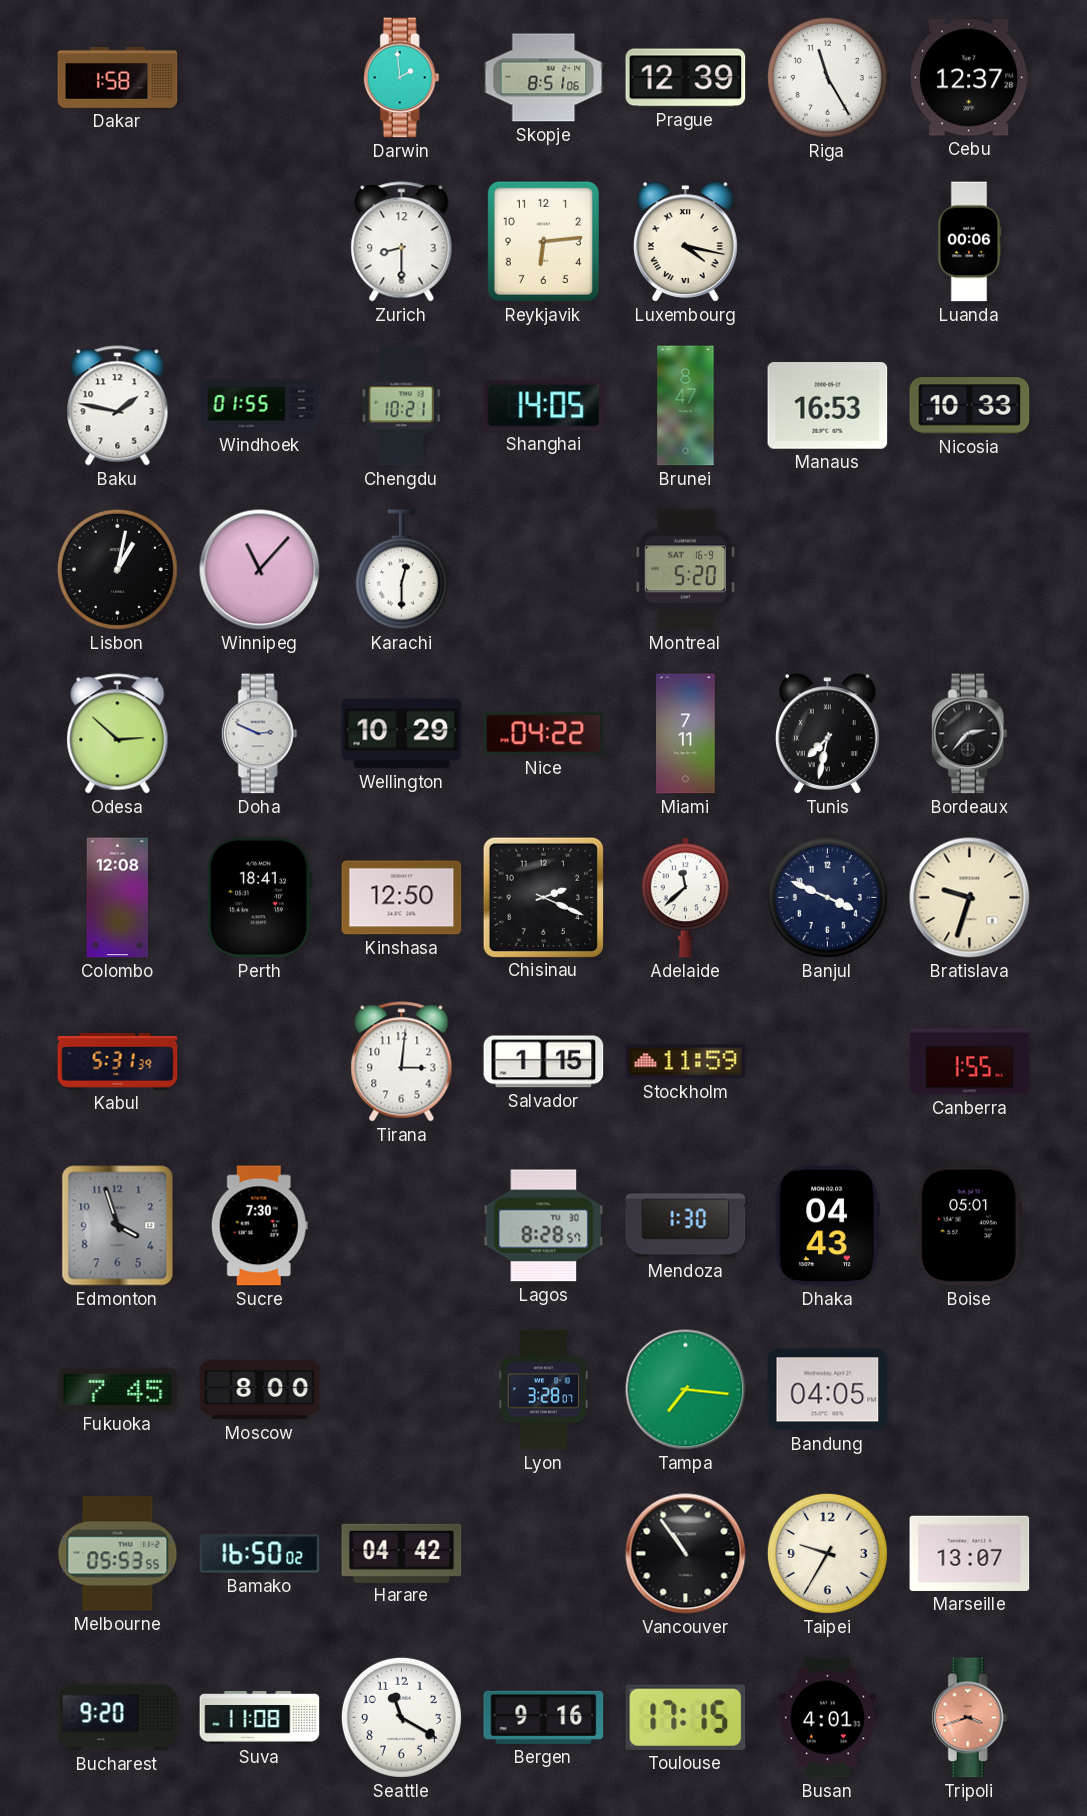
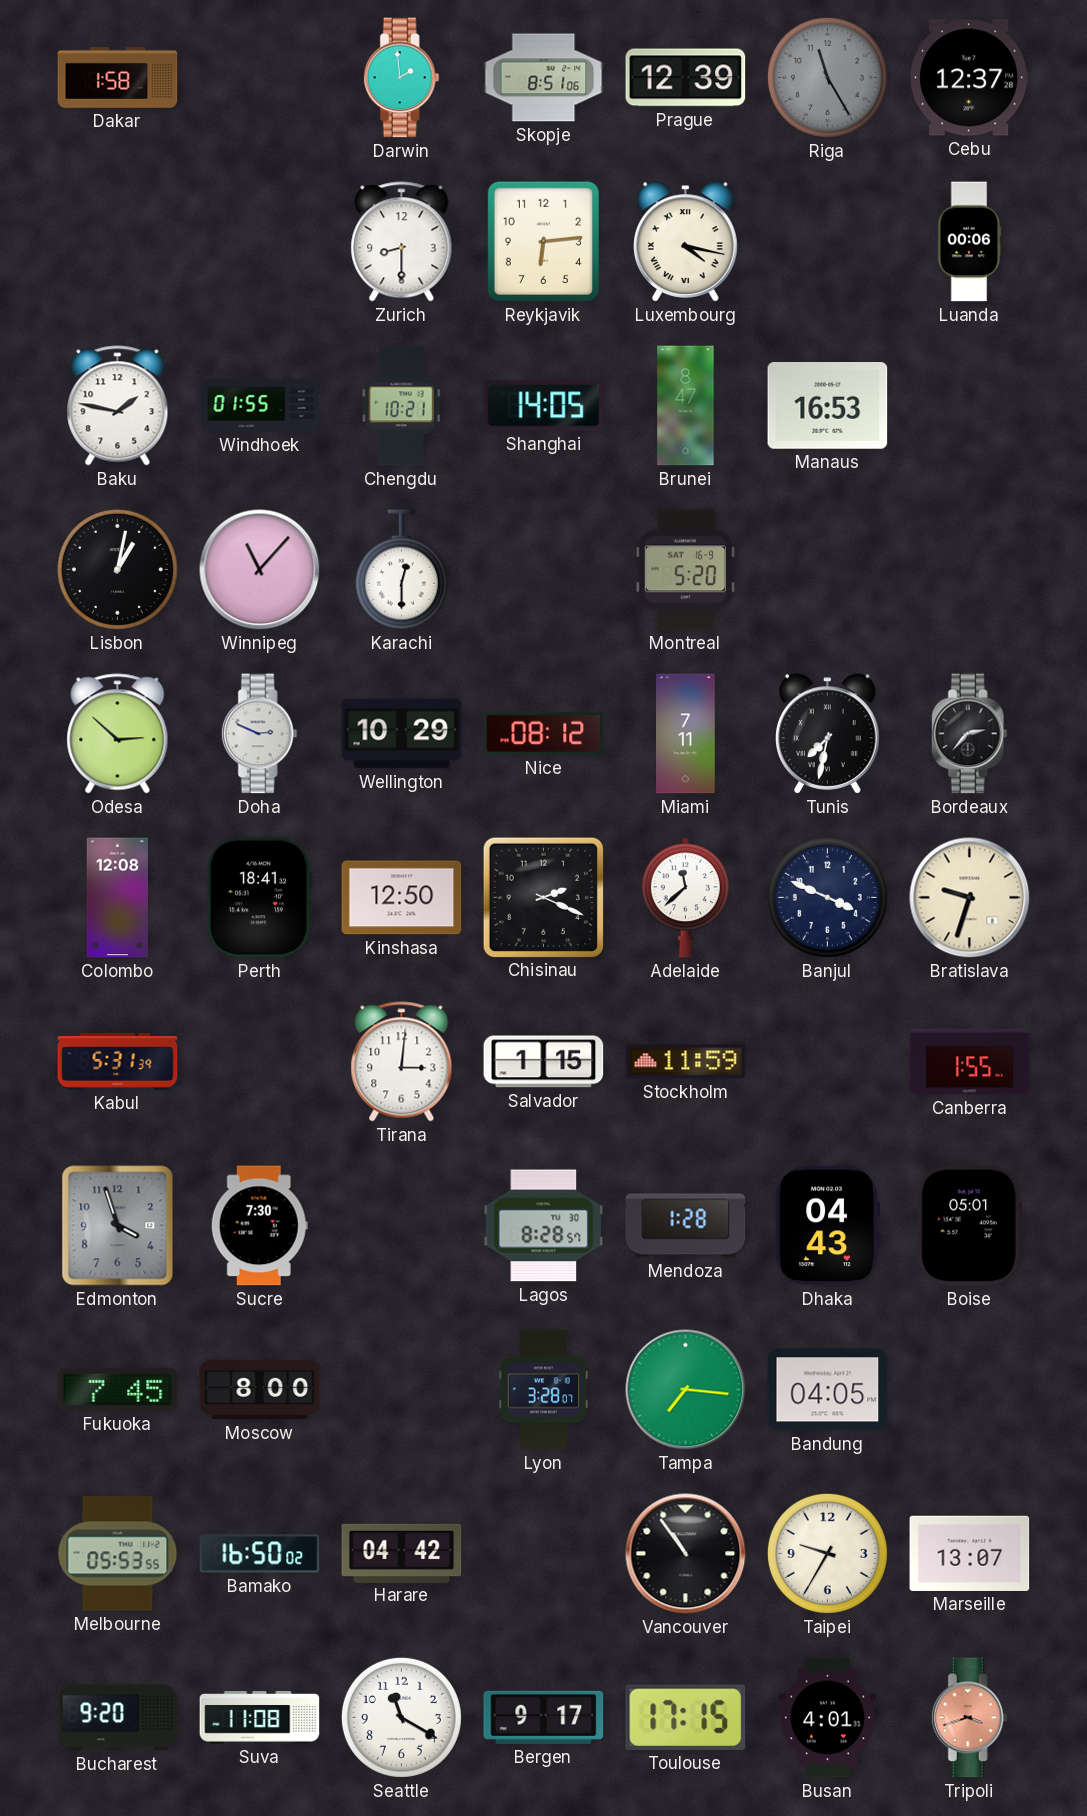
Riga dial: white -> grey
Nicosia: 10:33 -> none
Nice: 04:22 -> 08:12
Mendoza: 1:30 -> 1:28
Bergen: 9:16 -> 9:17
